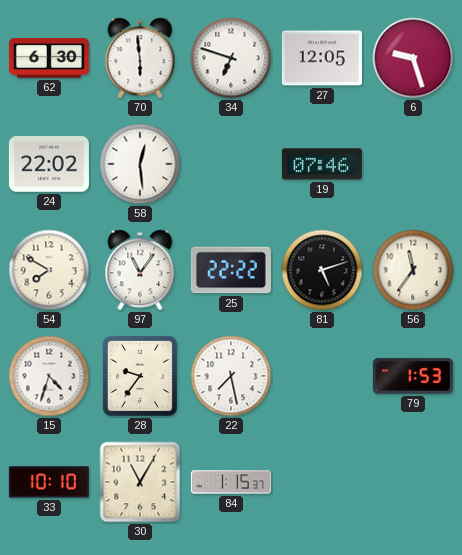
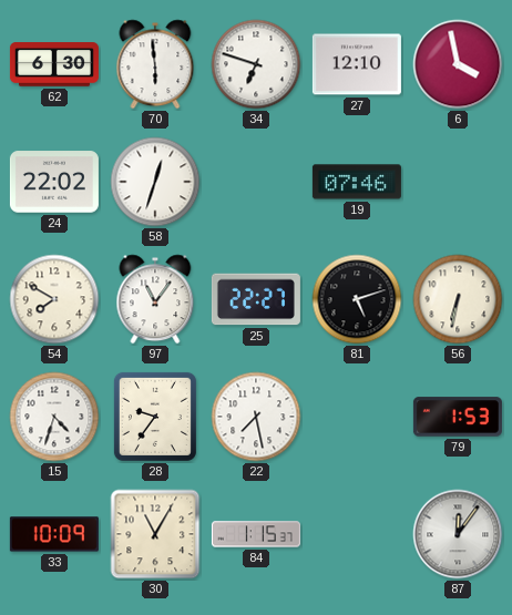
27: 12:05 -> 12:10
6: 9:27 -> 3:58
58: 12:29 -> 12:33
25: 22:22 -> 22:27
56: 11:36 -> 6:32
33: 10:10 -> 10:09
87: none -> 12:06
